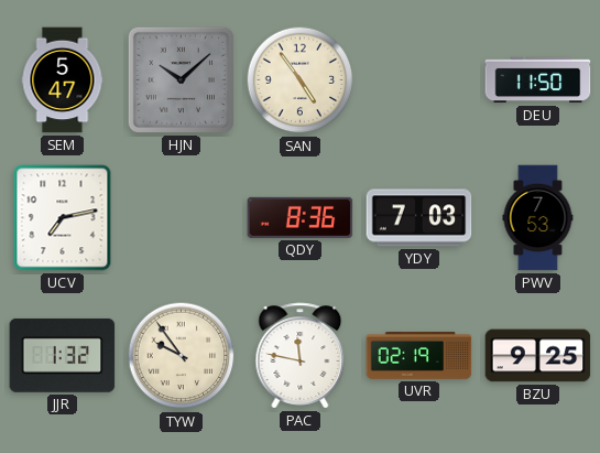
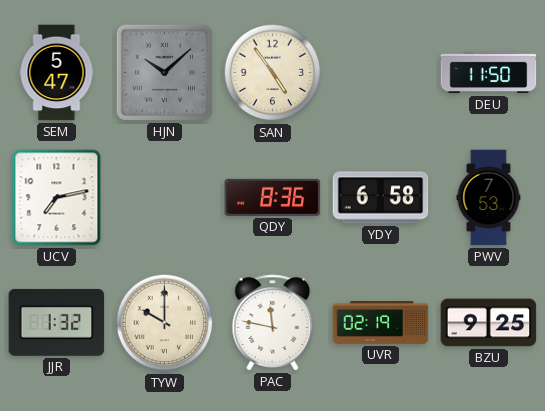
YDY: 7:03 -> 6:58
TYW: 9:54 -> 10:00
